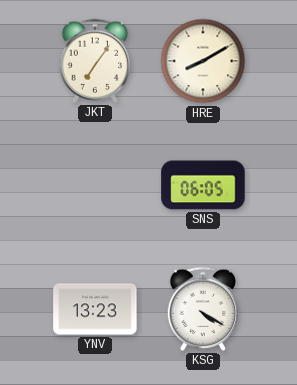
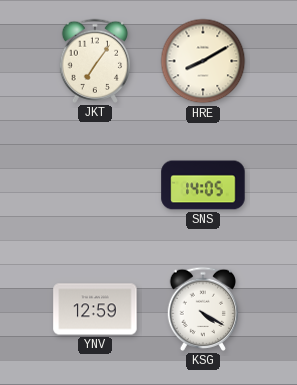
SNS: 06:05 -> 14:05
YNV: 13:23 -> 12:59
